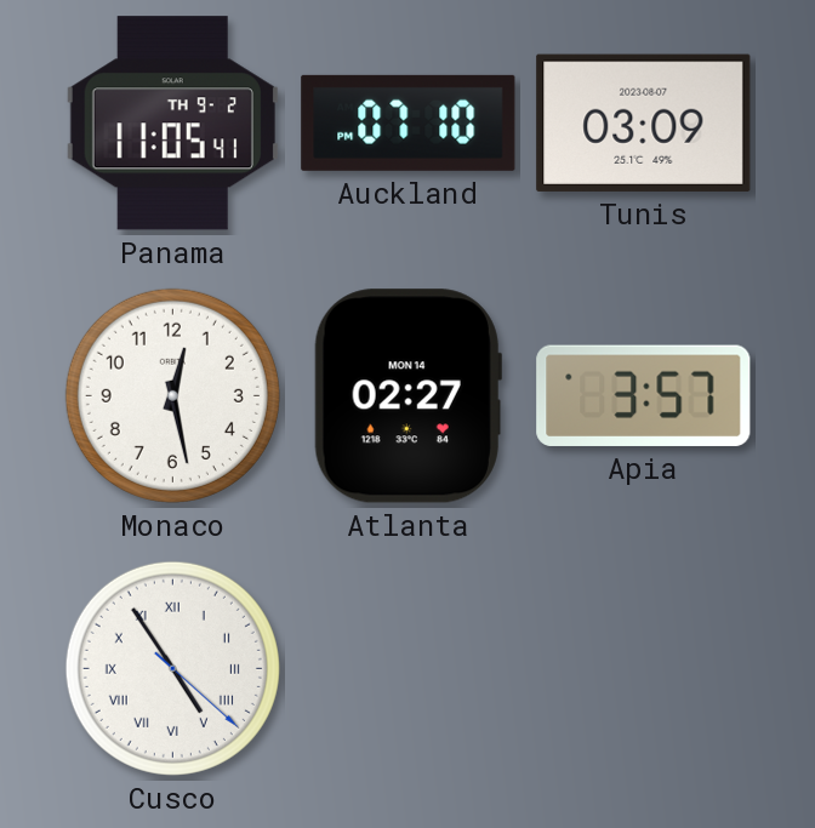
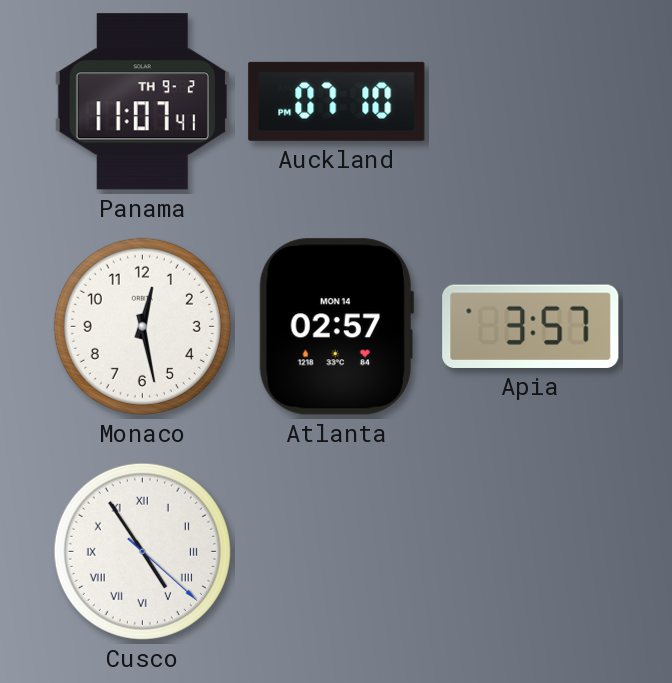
Panama: 11:05 -> 11:07
Tunis: 03:09 -> none
Atlanta: 02:27 -> 02:57
